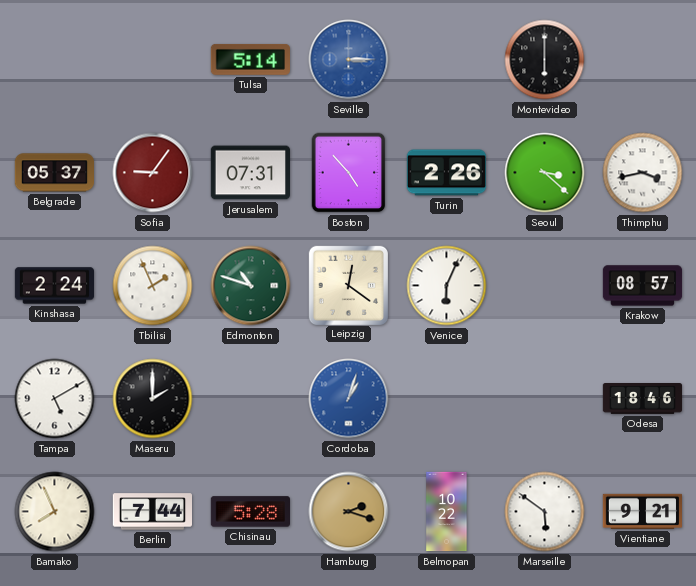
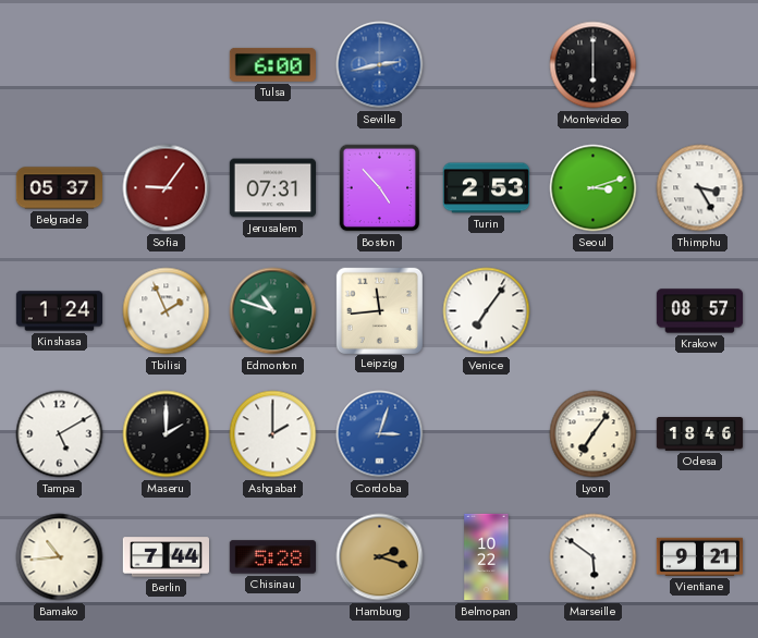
Tulsa: 5:14 -> 6:00
Seville: 3:15 -> 2:43
Turin: 2:26 -> 2:53
Seoul: 3:22 -> 3:12
Thimphu: 3:43 -> 3:25
Kinshasa: 2:24 -> 1:24
Leipzig: 12:21 -> 11:44
Venice: 6:04 -> 7:06
Ashgabat: none -> 2:00
Cordoba: 1:03 -> 3:03
Lyon: none -> 7:06
Bamako: 7:56 -> 10:44
